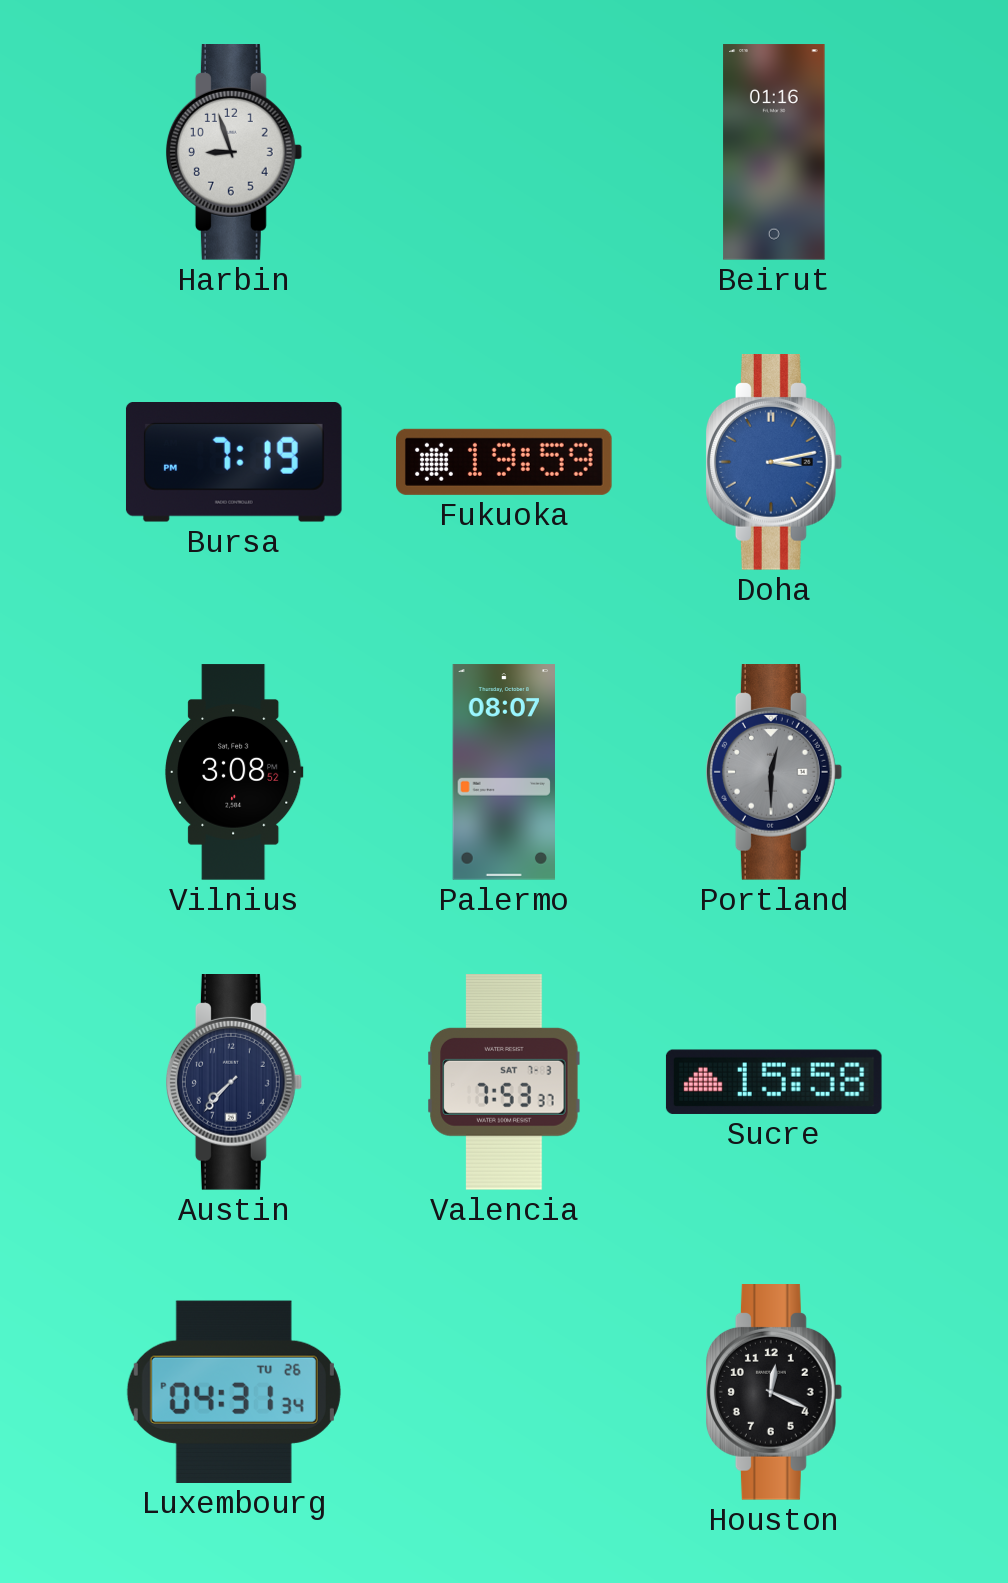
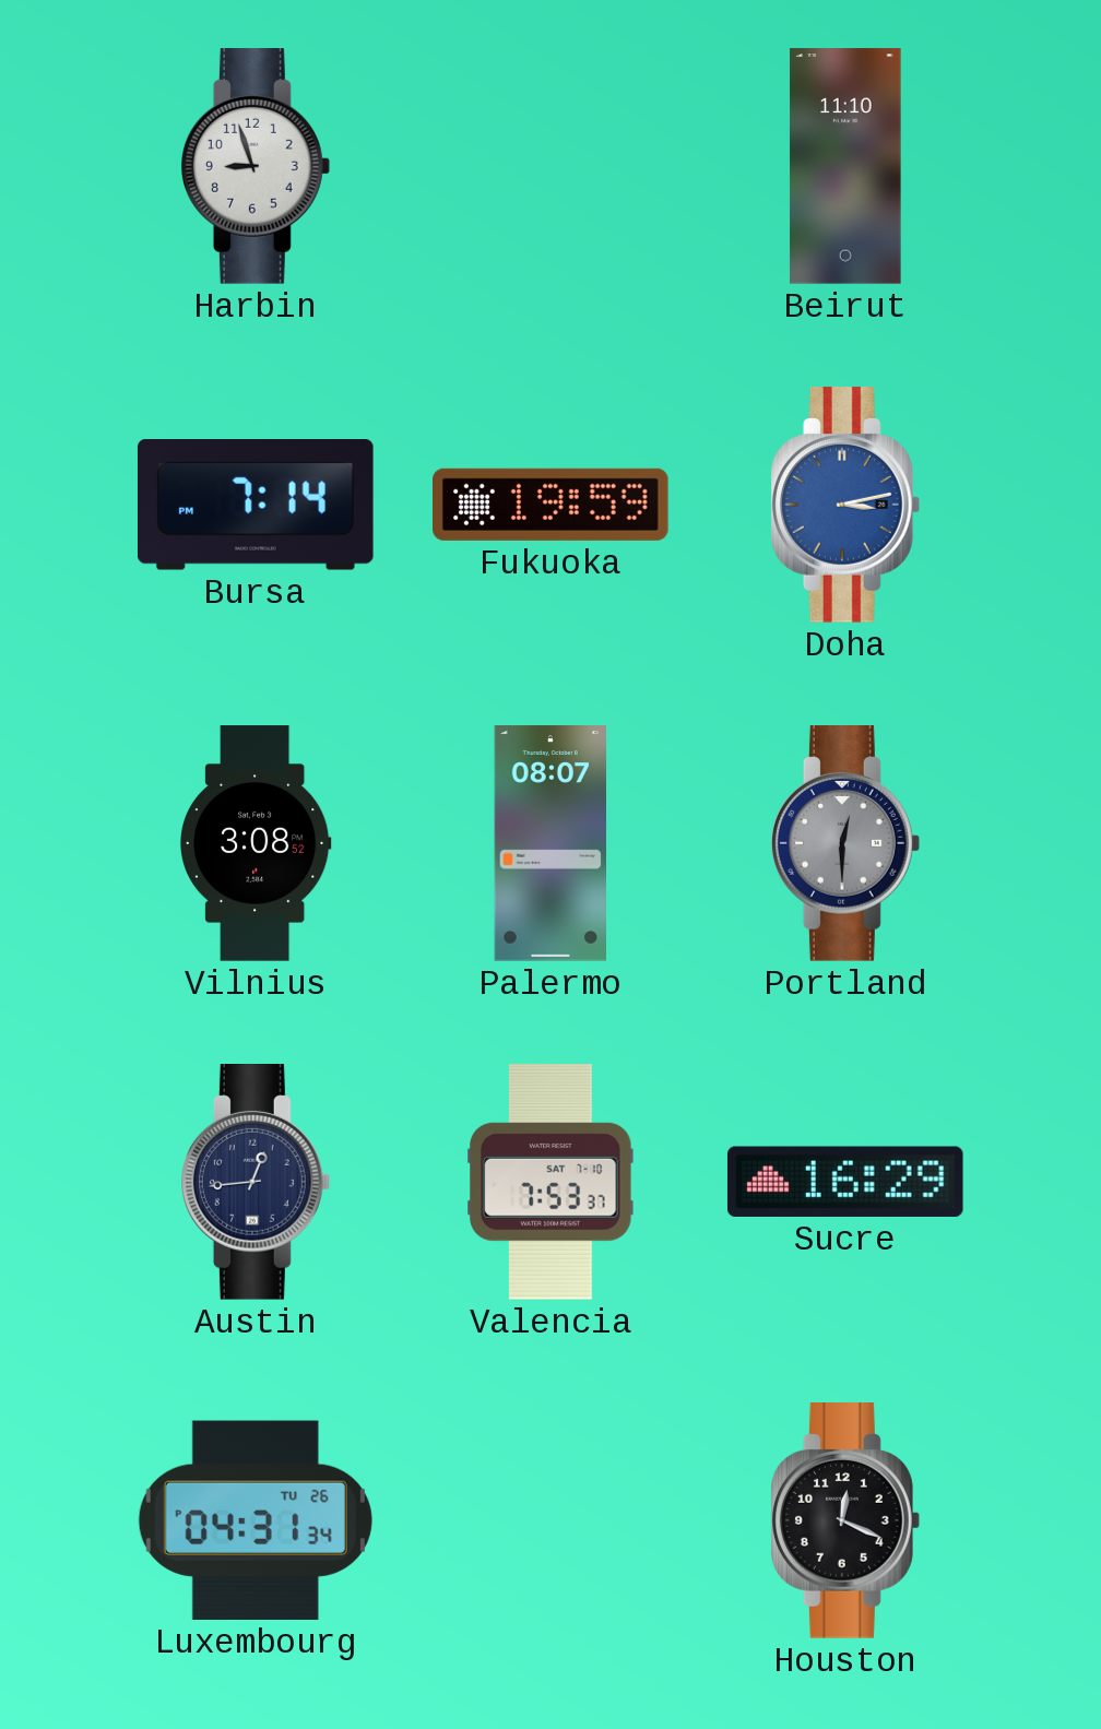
Beirut: 01:16 -> 11:10
Bursa: 7:19 -> 7:14
Austin: 7:37 -> 12:44
Valencia date: SAT 7-3 -> SAT 7-10
Sucre: 15:58 -> 16:29
